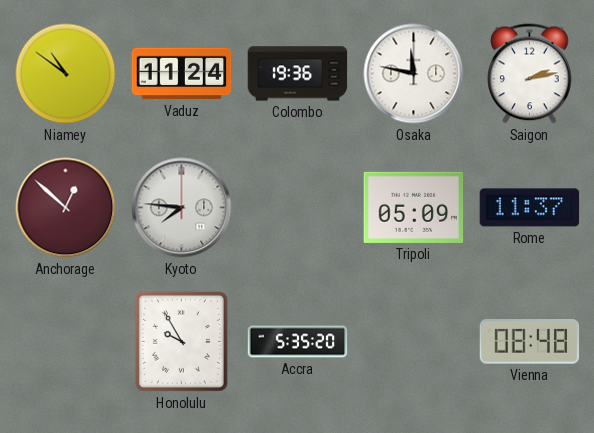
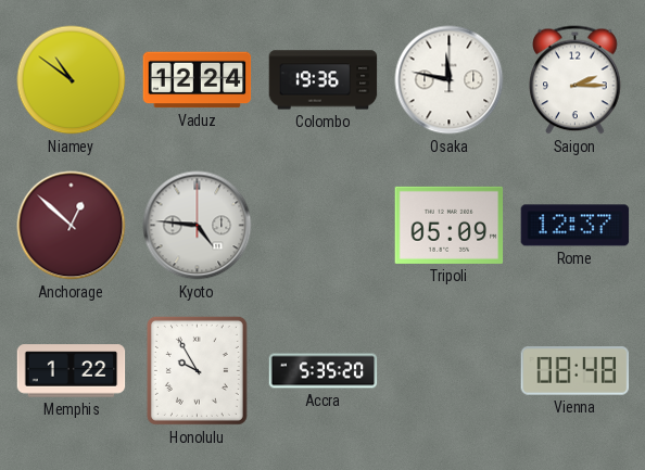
Vaduz: 11:24 -> 12:24
Saigon: 2:13 -> 2:15
Kyoto: 7:46 -> 4:46
Rome: 11:37 -> 12:37
Memphis: none -> 1:22
